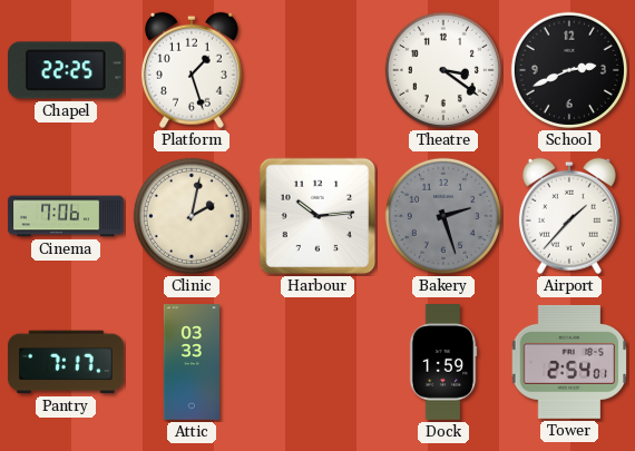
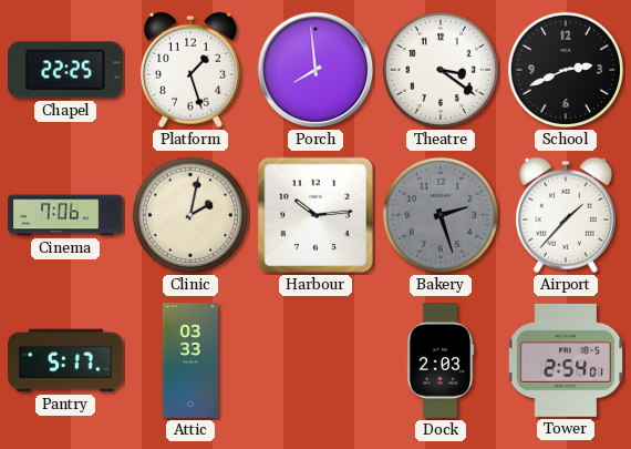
Porch: none -> 7:59
Pantry: 7:17 -> 5:17
Dock: 1:59 -> 2:03
